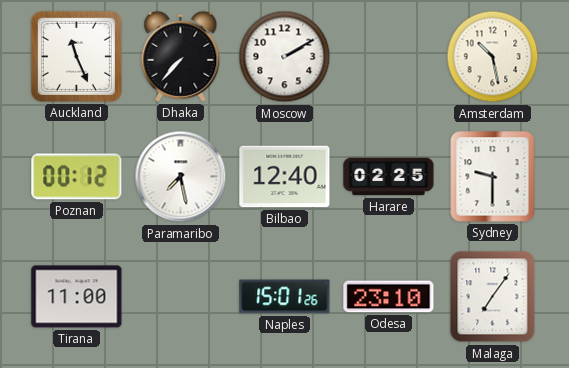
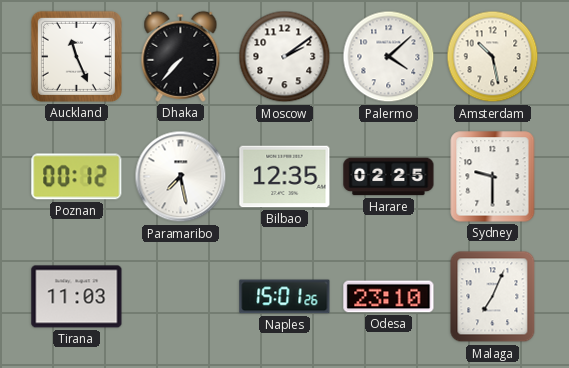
Moscow: 2:10 -> 2:09
Palermo: none -> 4:08
Bilbao: 12:40 -> 12:35
Tirana: 11:00 -> 11:03
Malaga: 7:06 -> 7:04
